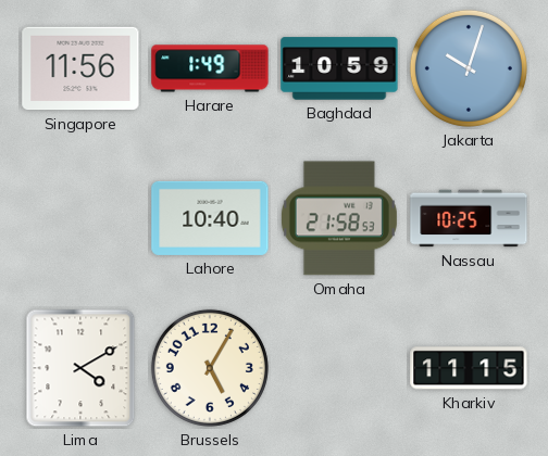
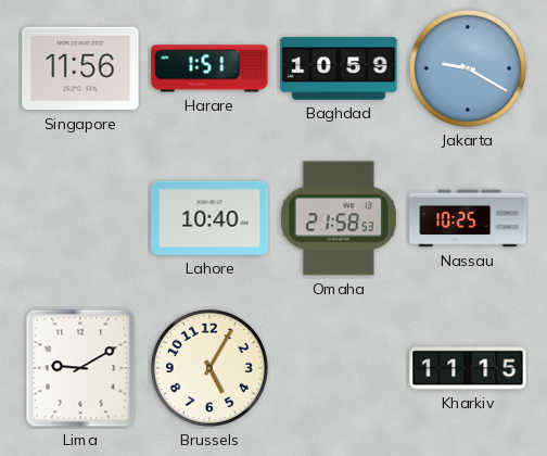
Harare: 1:49 -> 1:51
Jakarta: 10:03 -> 9:20
Lima: 4:10 -> 9:10
